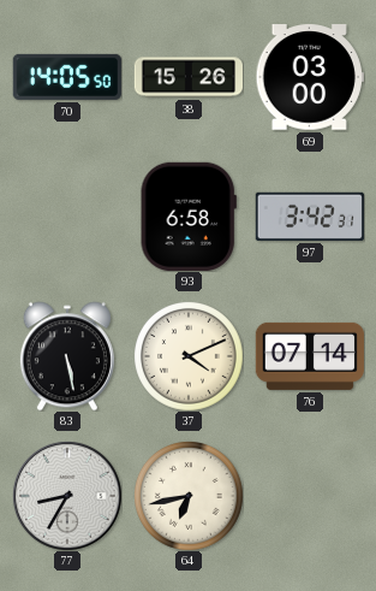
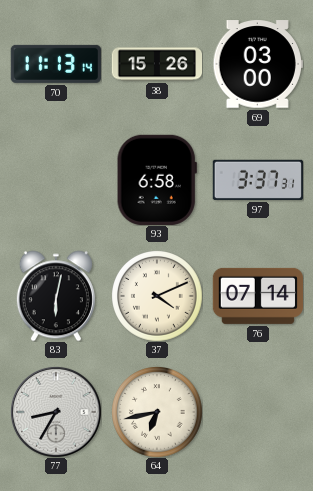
70: 14:05 -> 11:13
97: 3:42 -> 3:37
83: 5:28 -> 6:02
